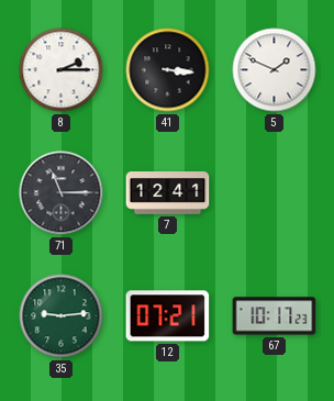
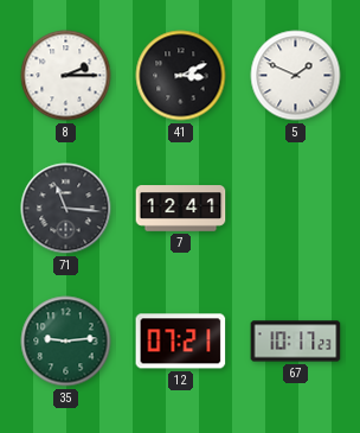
41: 3:16 -> 3:11
71: 11:15 -> 11:16
